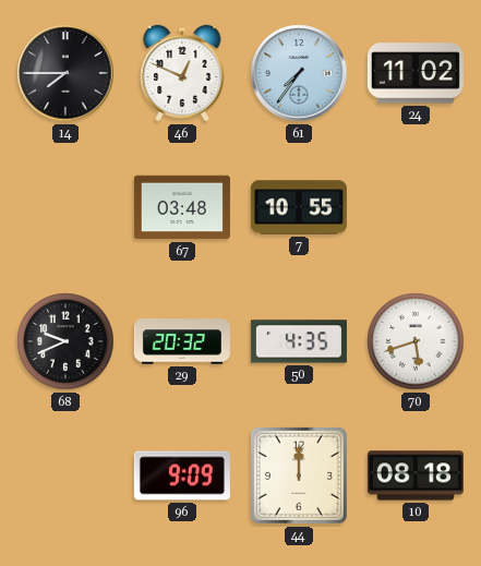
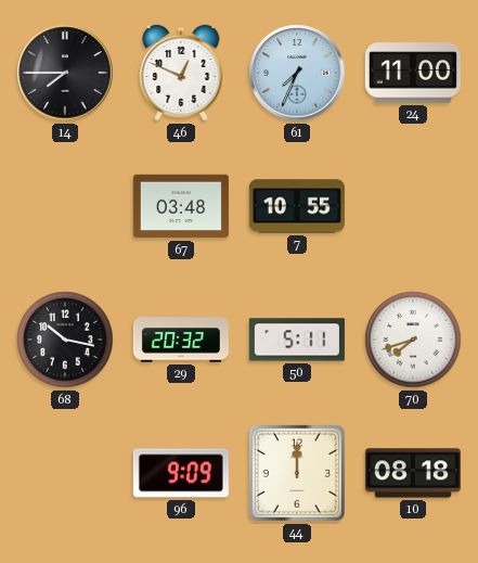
61: 7:36 -> 7:34
24: 11:02 -> 11:00
68: 9:41 -> 10:17
50: 4:35 -> 5:11
70: 5:42 -> 7:42
